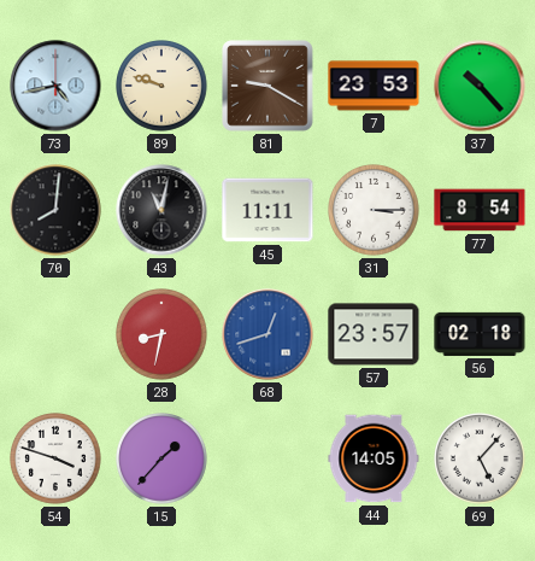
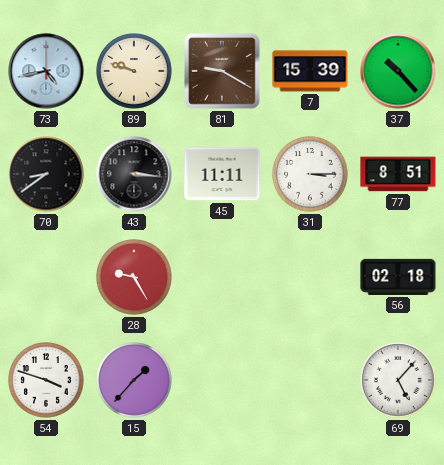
7: 23:53 -> 15:39
70: 8:01 -> 8:39
43: 11:02 -> 3:16
77: 8:54 -> 8:51
28: 8:32 -> 9:25
68: 12:42 -> none
57: 23:57 -> none
44: 14:05 -> none
